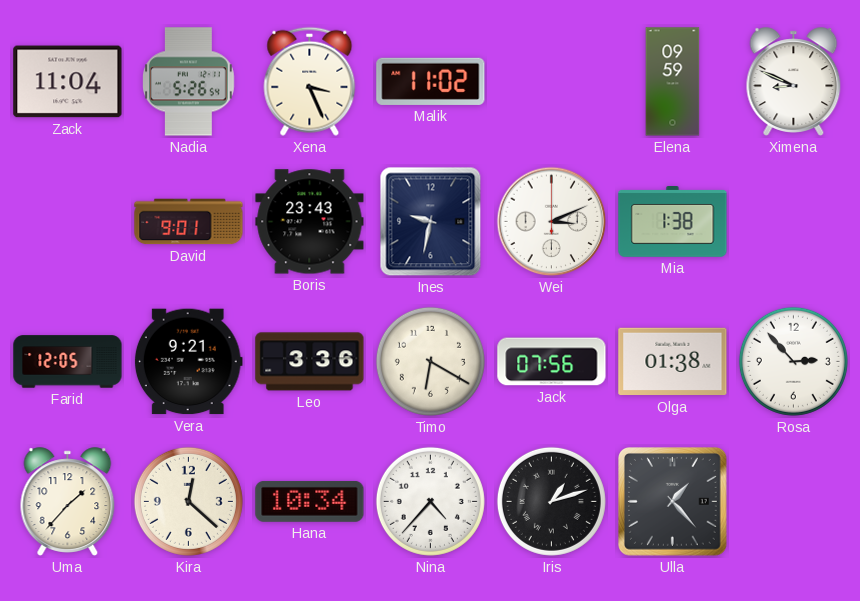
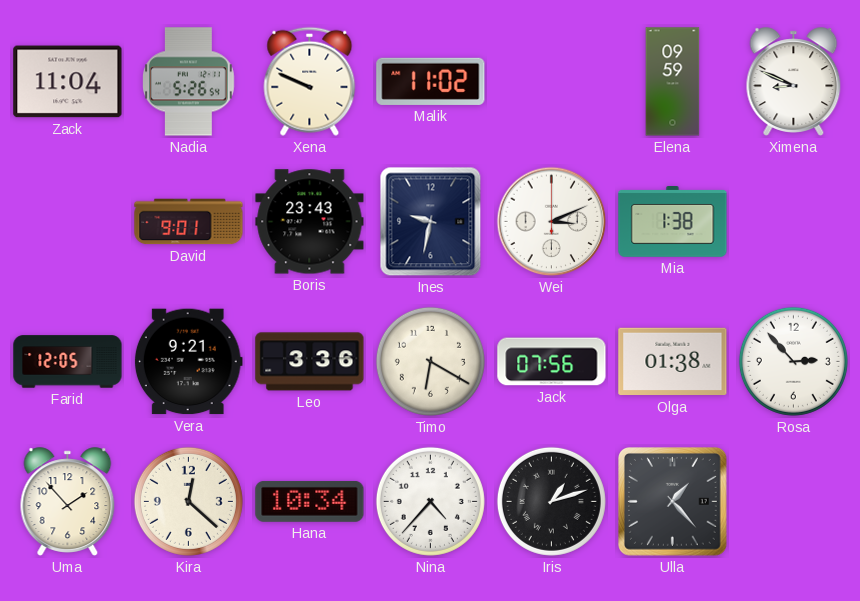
Xena: 3:26 -> 9:49
Uma: 1:37 -> 1:53
